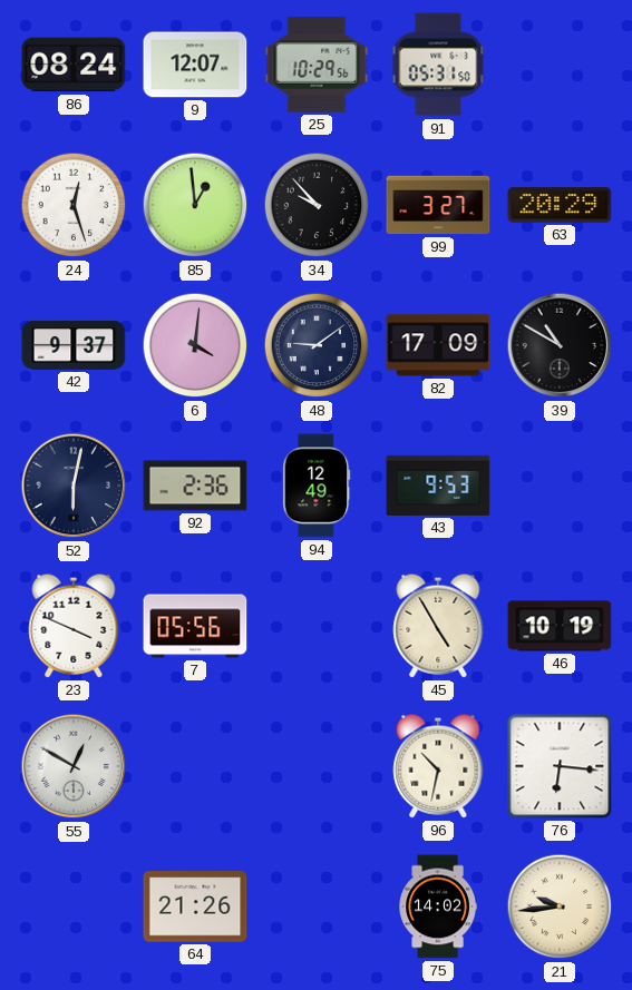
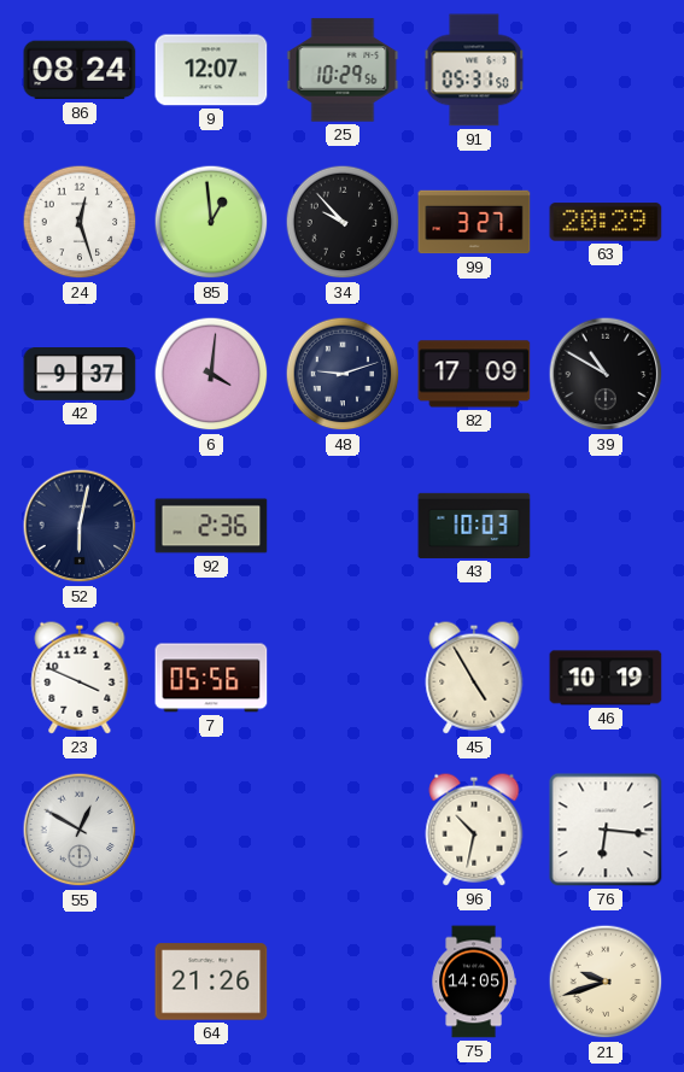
48: 9:09 -> 9:12
94: 12:49 -> none
43: 9:53 -> 10:03
75: 14:02 -> 14:05
21: 9:44 -> 9:42
